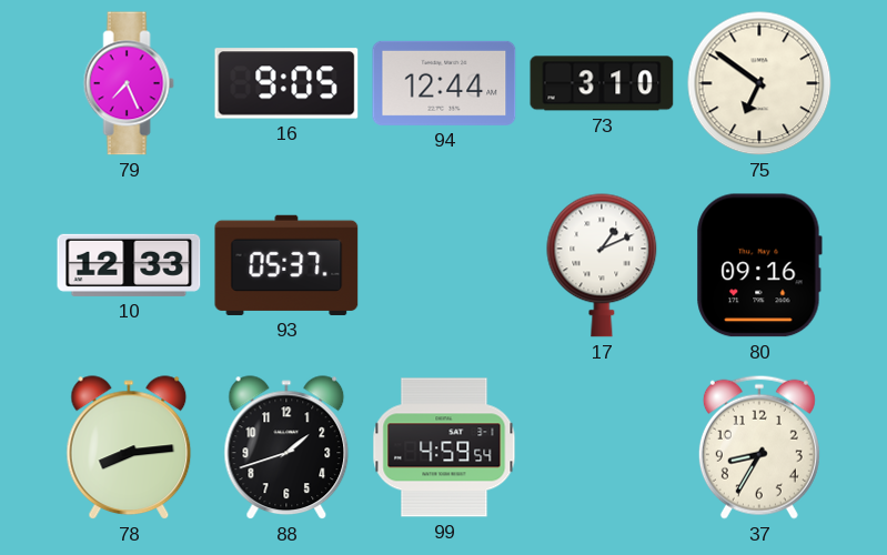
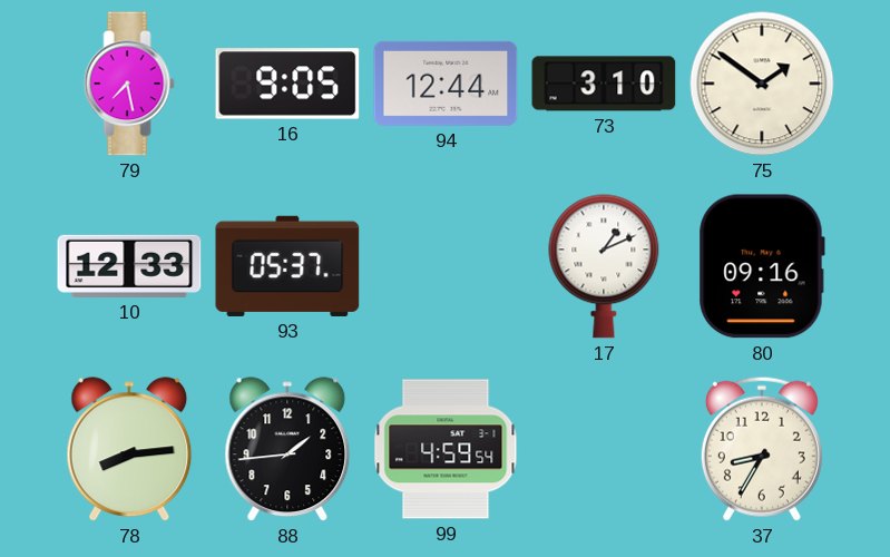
79: 7:26 -> 7:28
75: 6:51 -> 1:51
88: 1:42 -> 1:44
